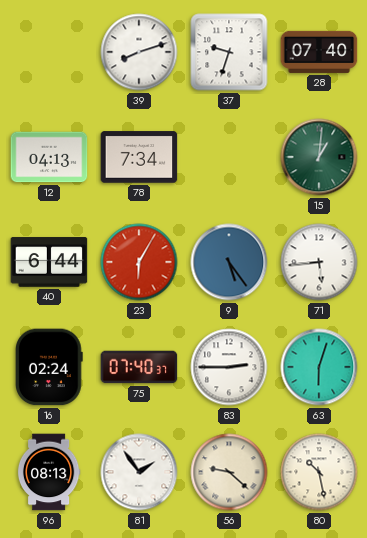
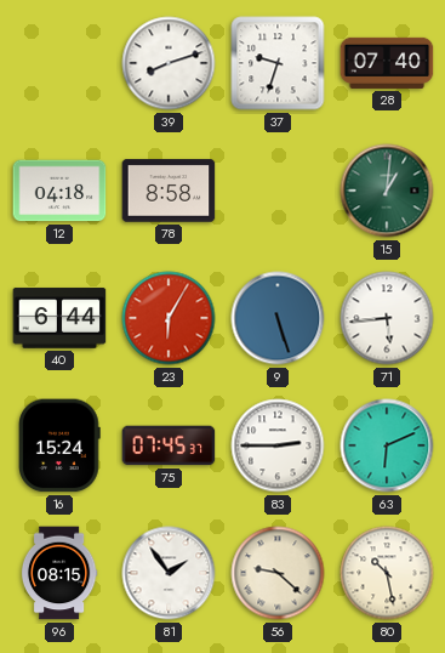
12: 04:13 -> 04:18
78: 7:34 -> 8:58
9: 5:24 -> 5:27
16: 02:24 -> 15:24
75: 07:40 -> 07:45
63: 6:03 -> 6:11
96: 08:13 -> 08:15
